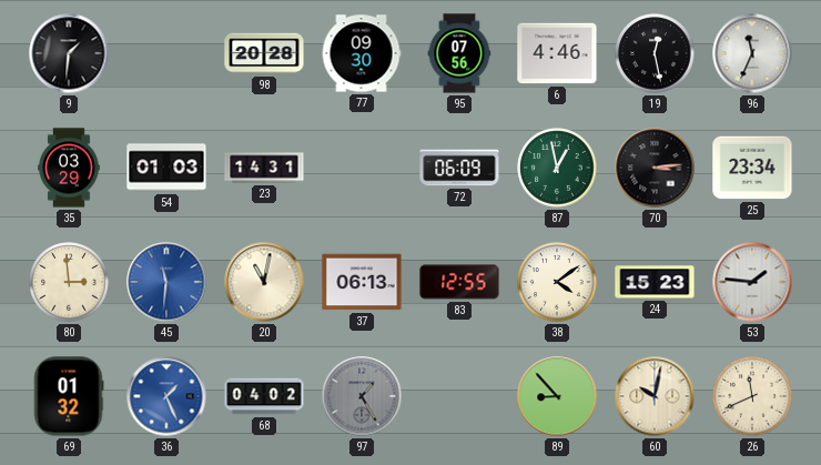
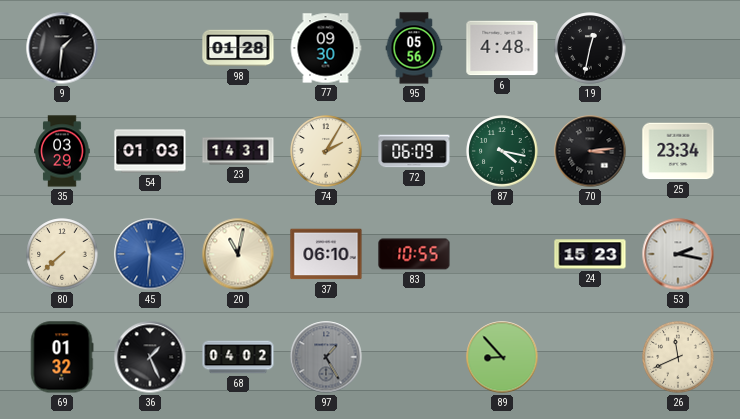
98: 20:28 -> 01:28
95: 07:56 -> 05:56
6: 4:46 -> 4:48
19: 12:28 -> 12:32
96: 11:34 -> none
74: none -> 2:05
87: 12:58 -> 4:17
80: 2:59 -> 7:38
37: 06:13 -> 06:10
83: 12:55 -> 10:55
38: 4:09 -> none
53: 1:46 -> 2:17
36 dial: blue -> black
60: 10:02 -> none
